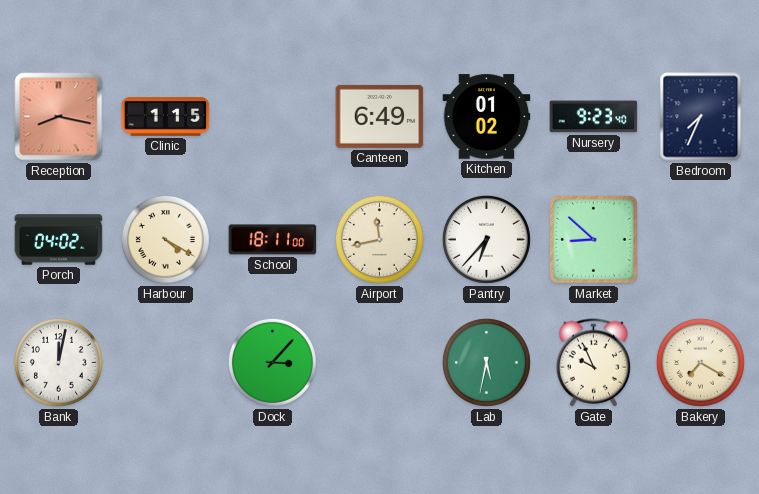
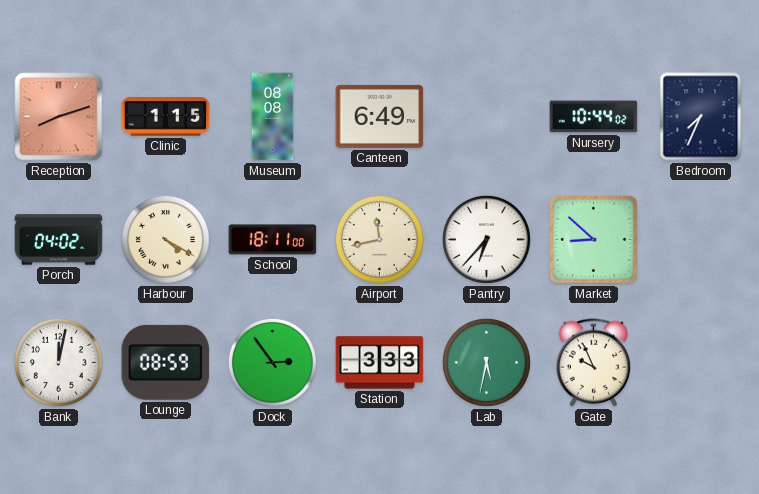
Reception: 8:17 -> 8:12
Museum: none -> 08:08
Kitchen: 01:02 -> none
Nursery: 9:23 -> 10:44
Lounge: none -> 08:59
Dock: 3:07 -> 2:54
Station: none -> 3:33
Bakery: 7:20 -> none
